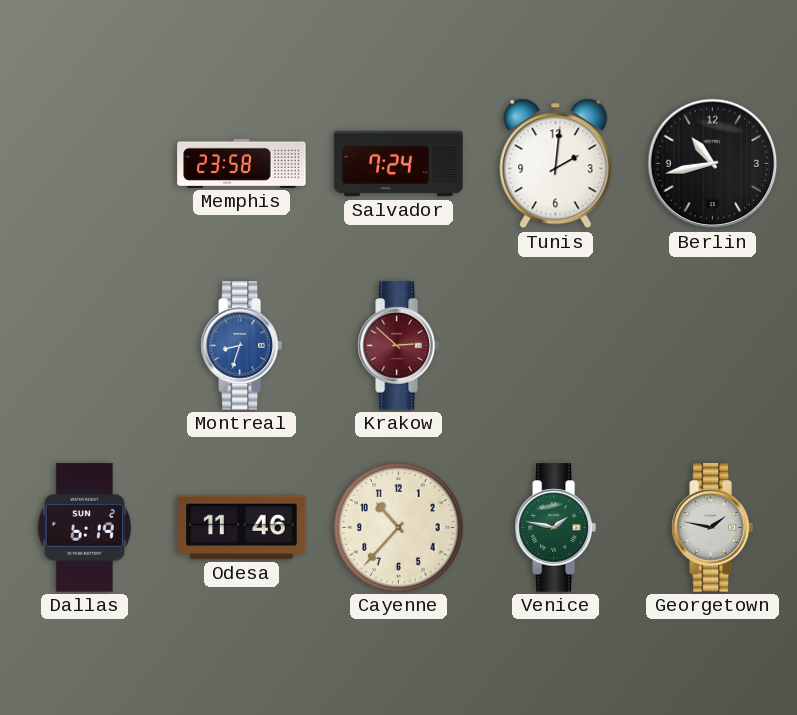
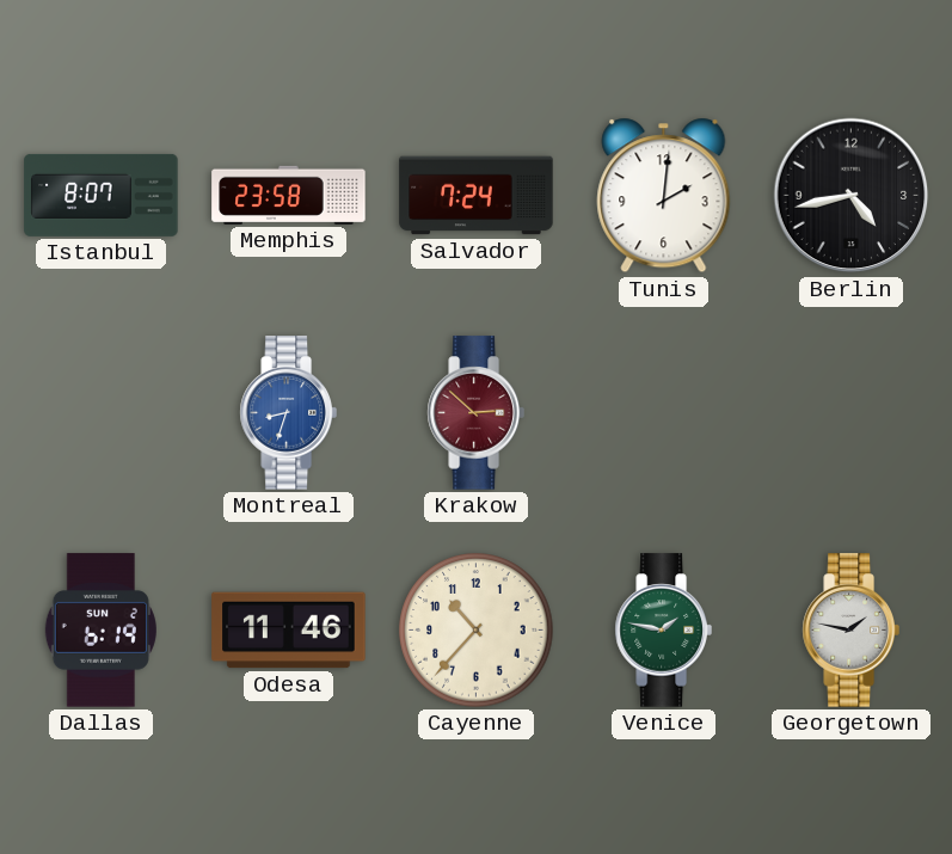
Istanbul: none -> 8:07
Berlin: 10:43 -> 4:43
